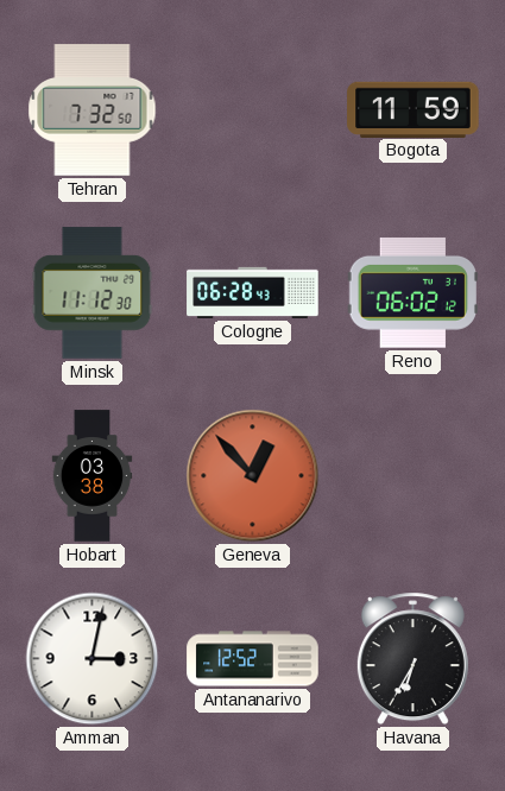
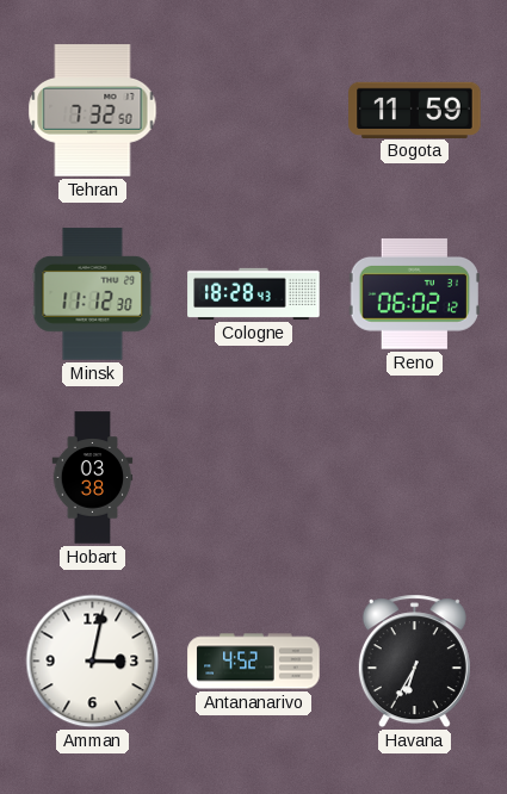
Cologne: 06:28 -> 18:28
Geneva: 12:53 -> none
Antananarivo: 12:52 -> 4:52
